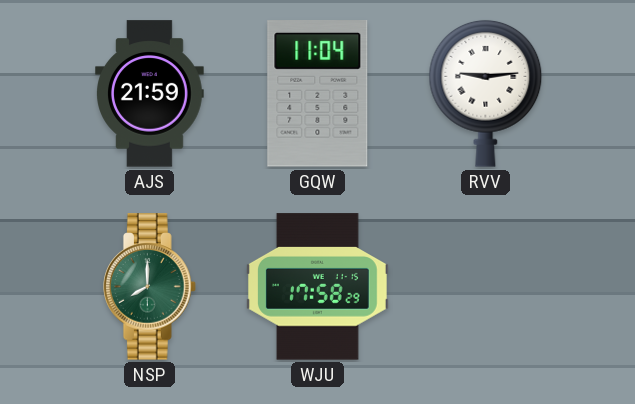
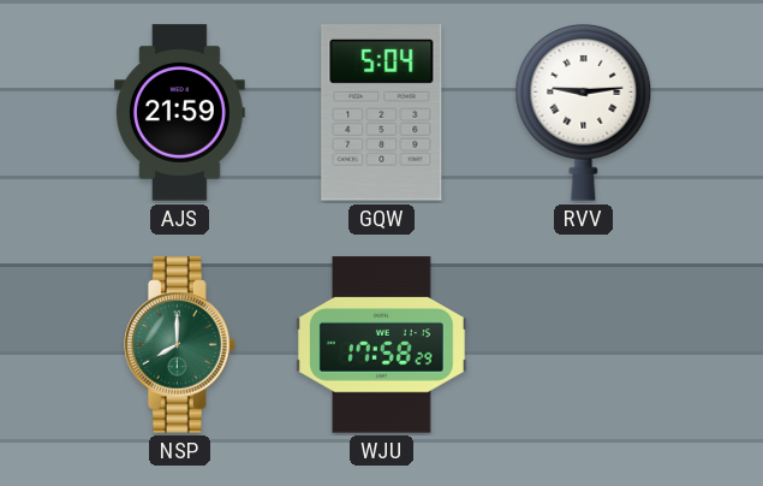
GQW: 11:04 -> 5:04
